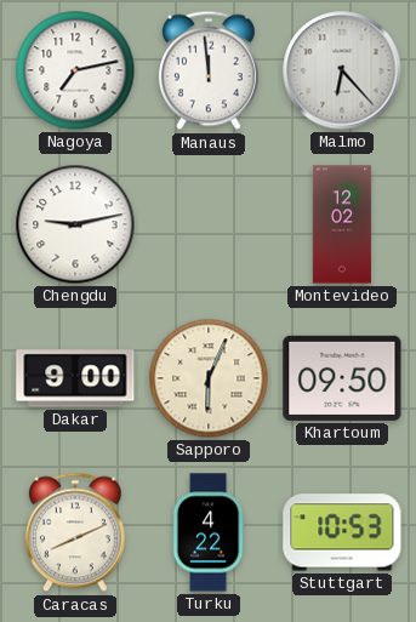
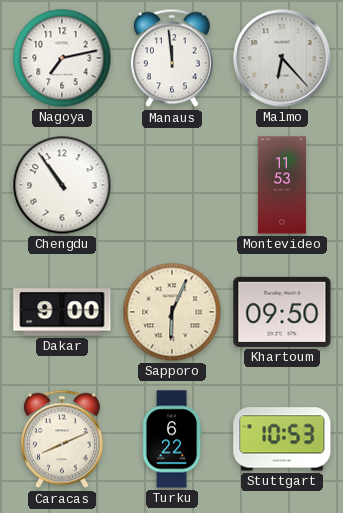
Chengdu: 9:13 -> 10:54
Montevideo: 12:02 -> 11:53
Turku: 4:22 -> 6:22
